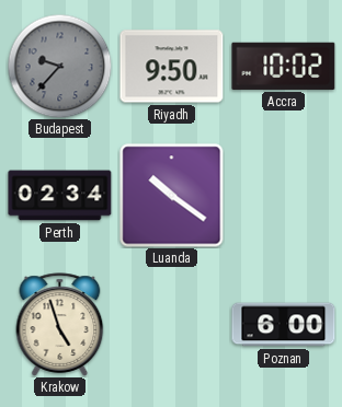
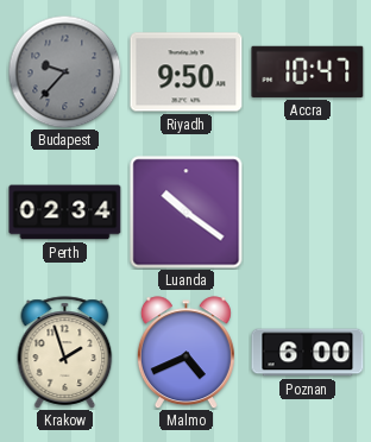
Accra: 10:02 -> 10:47
Krakow: 4:57 -> 1:57
Malmo: none -> 4:41
